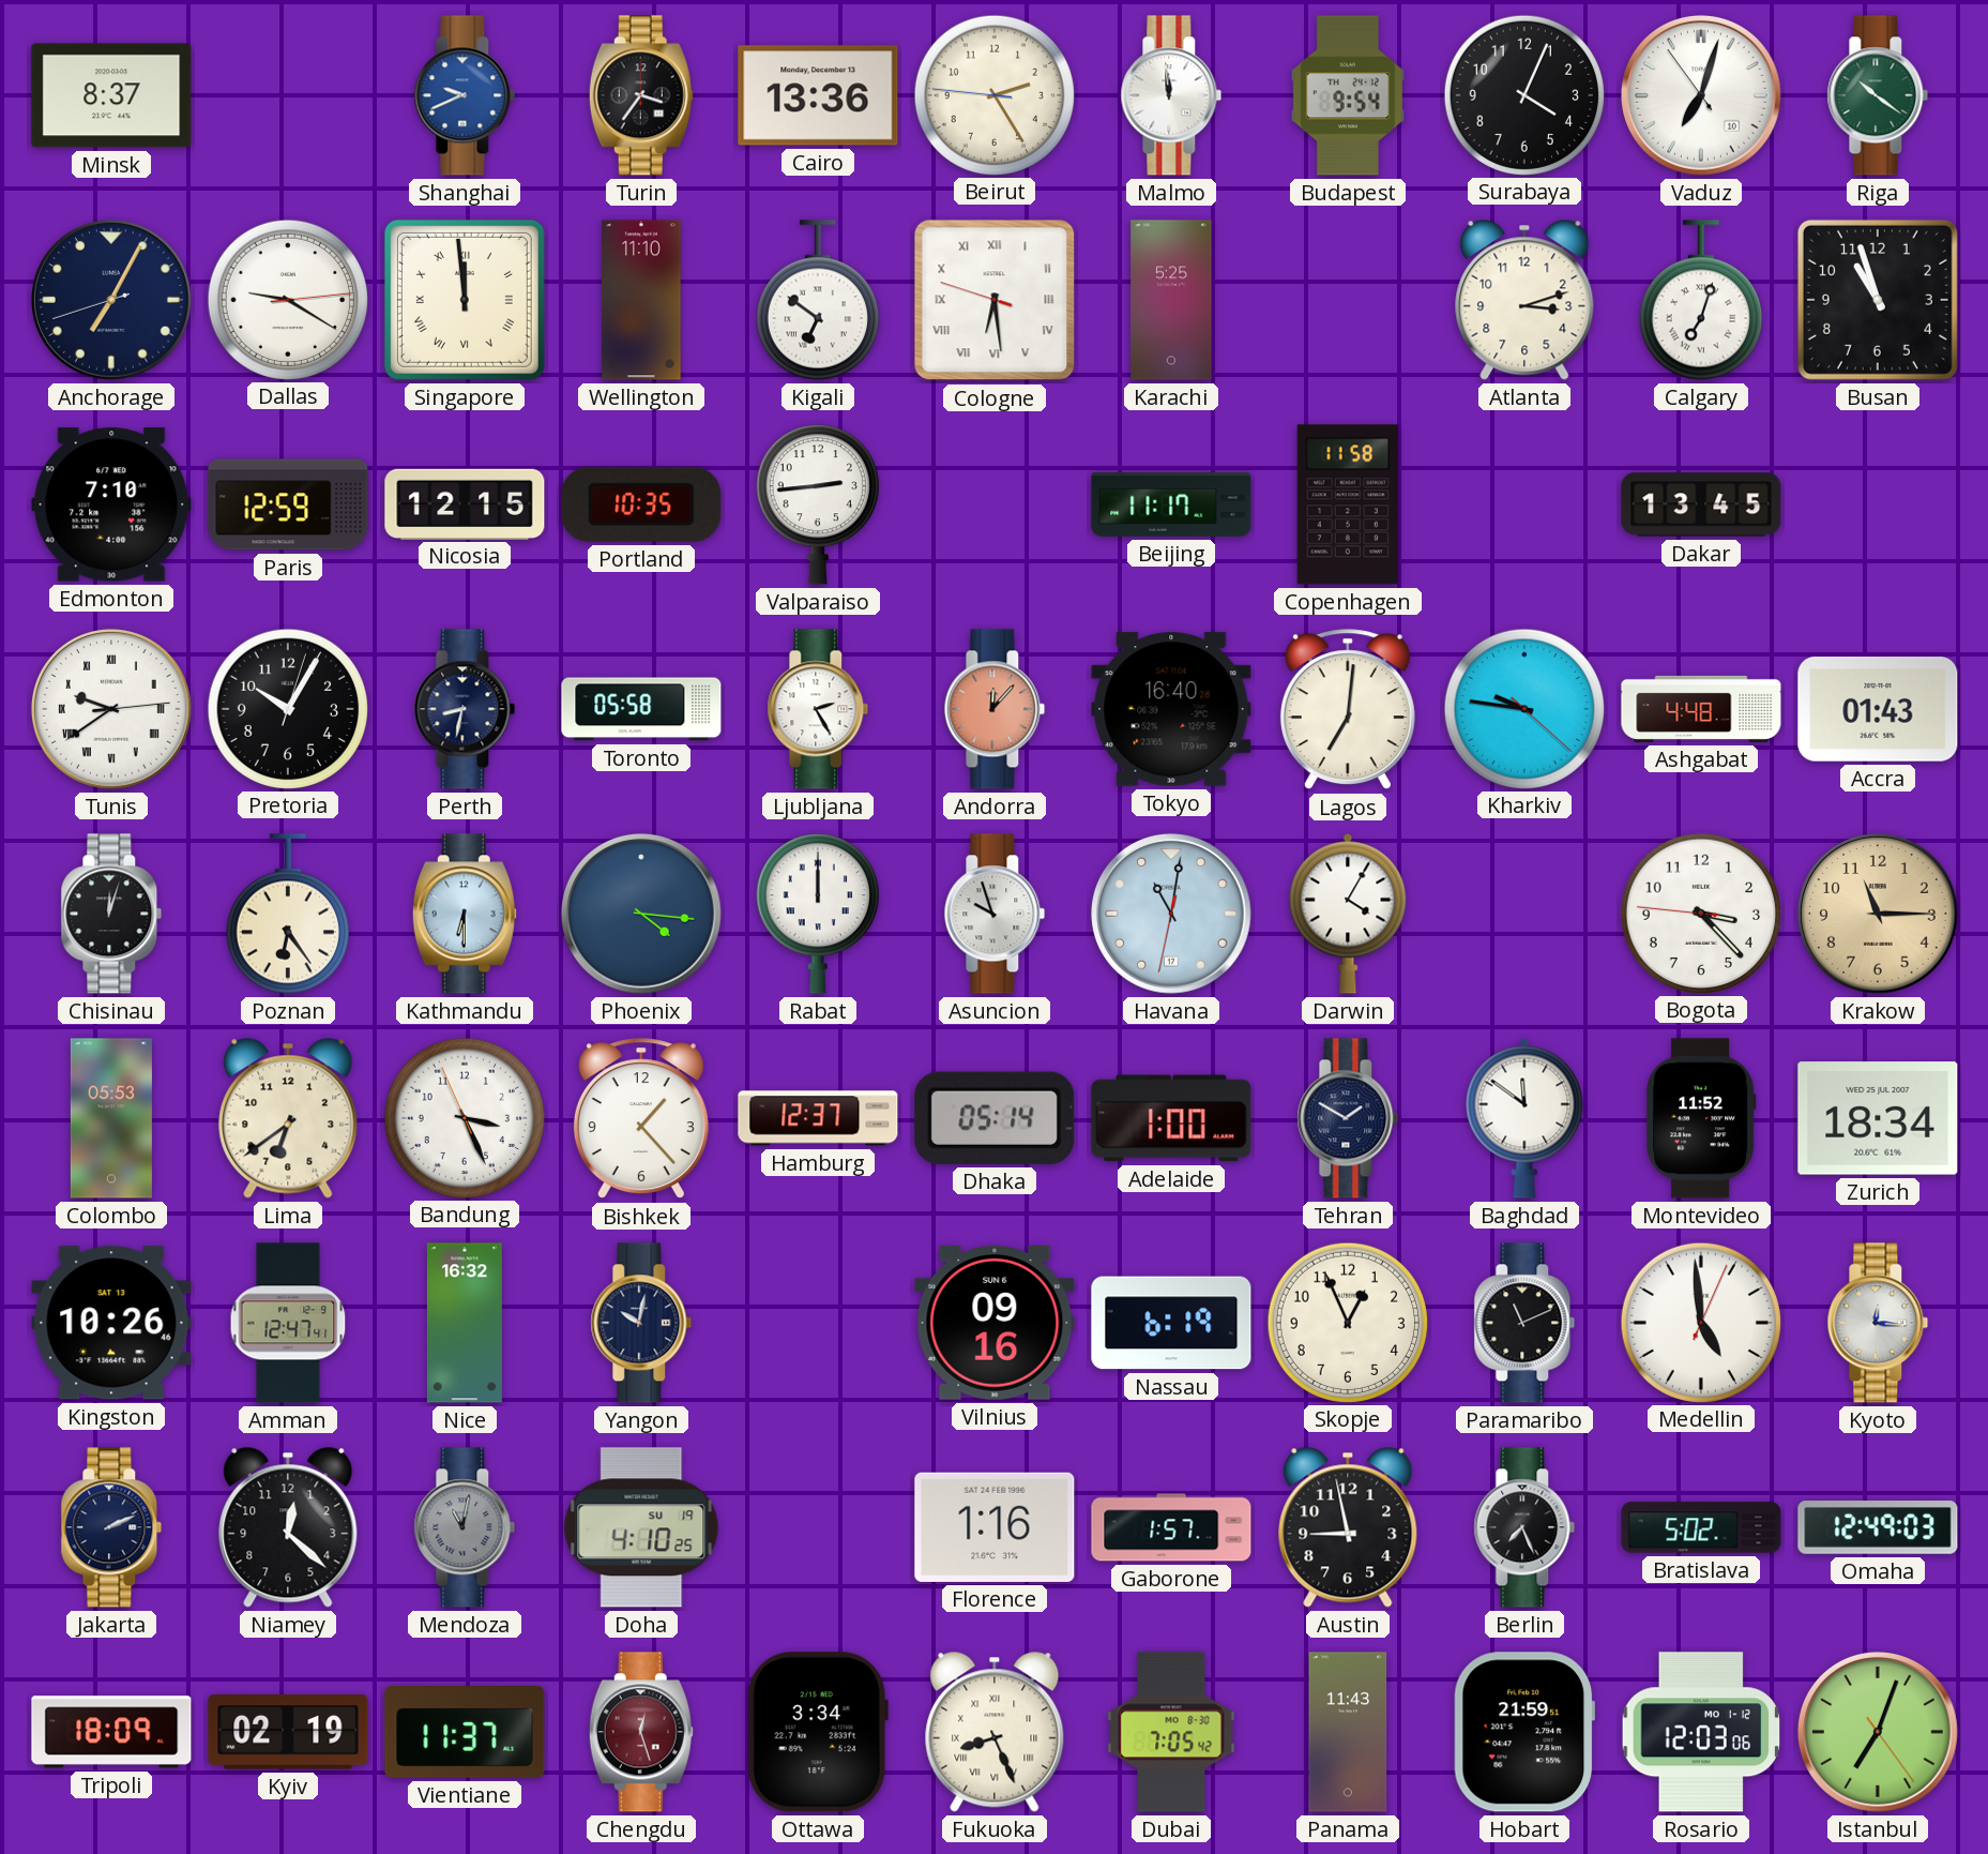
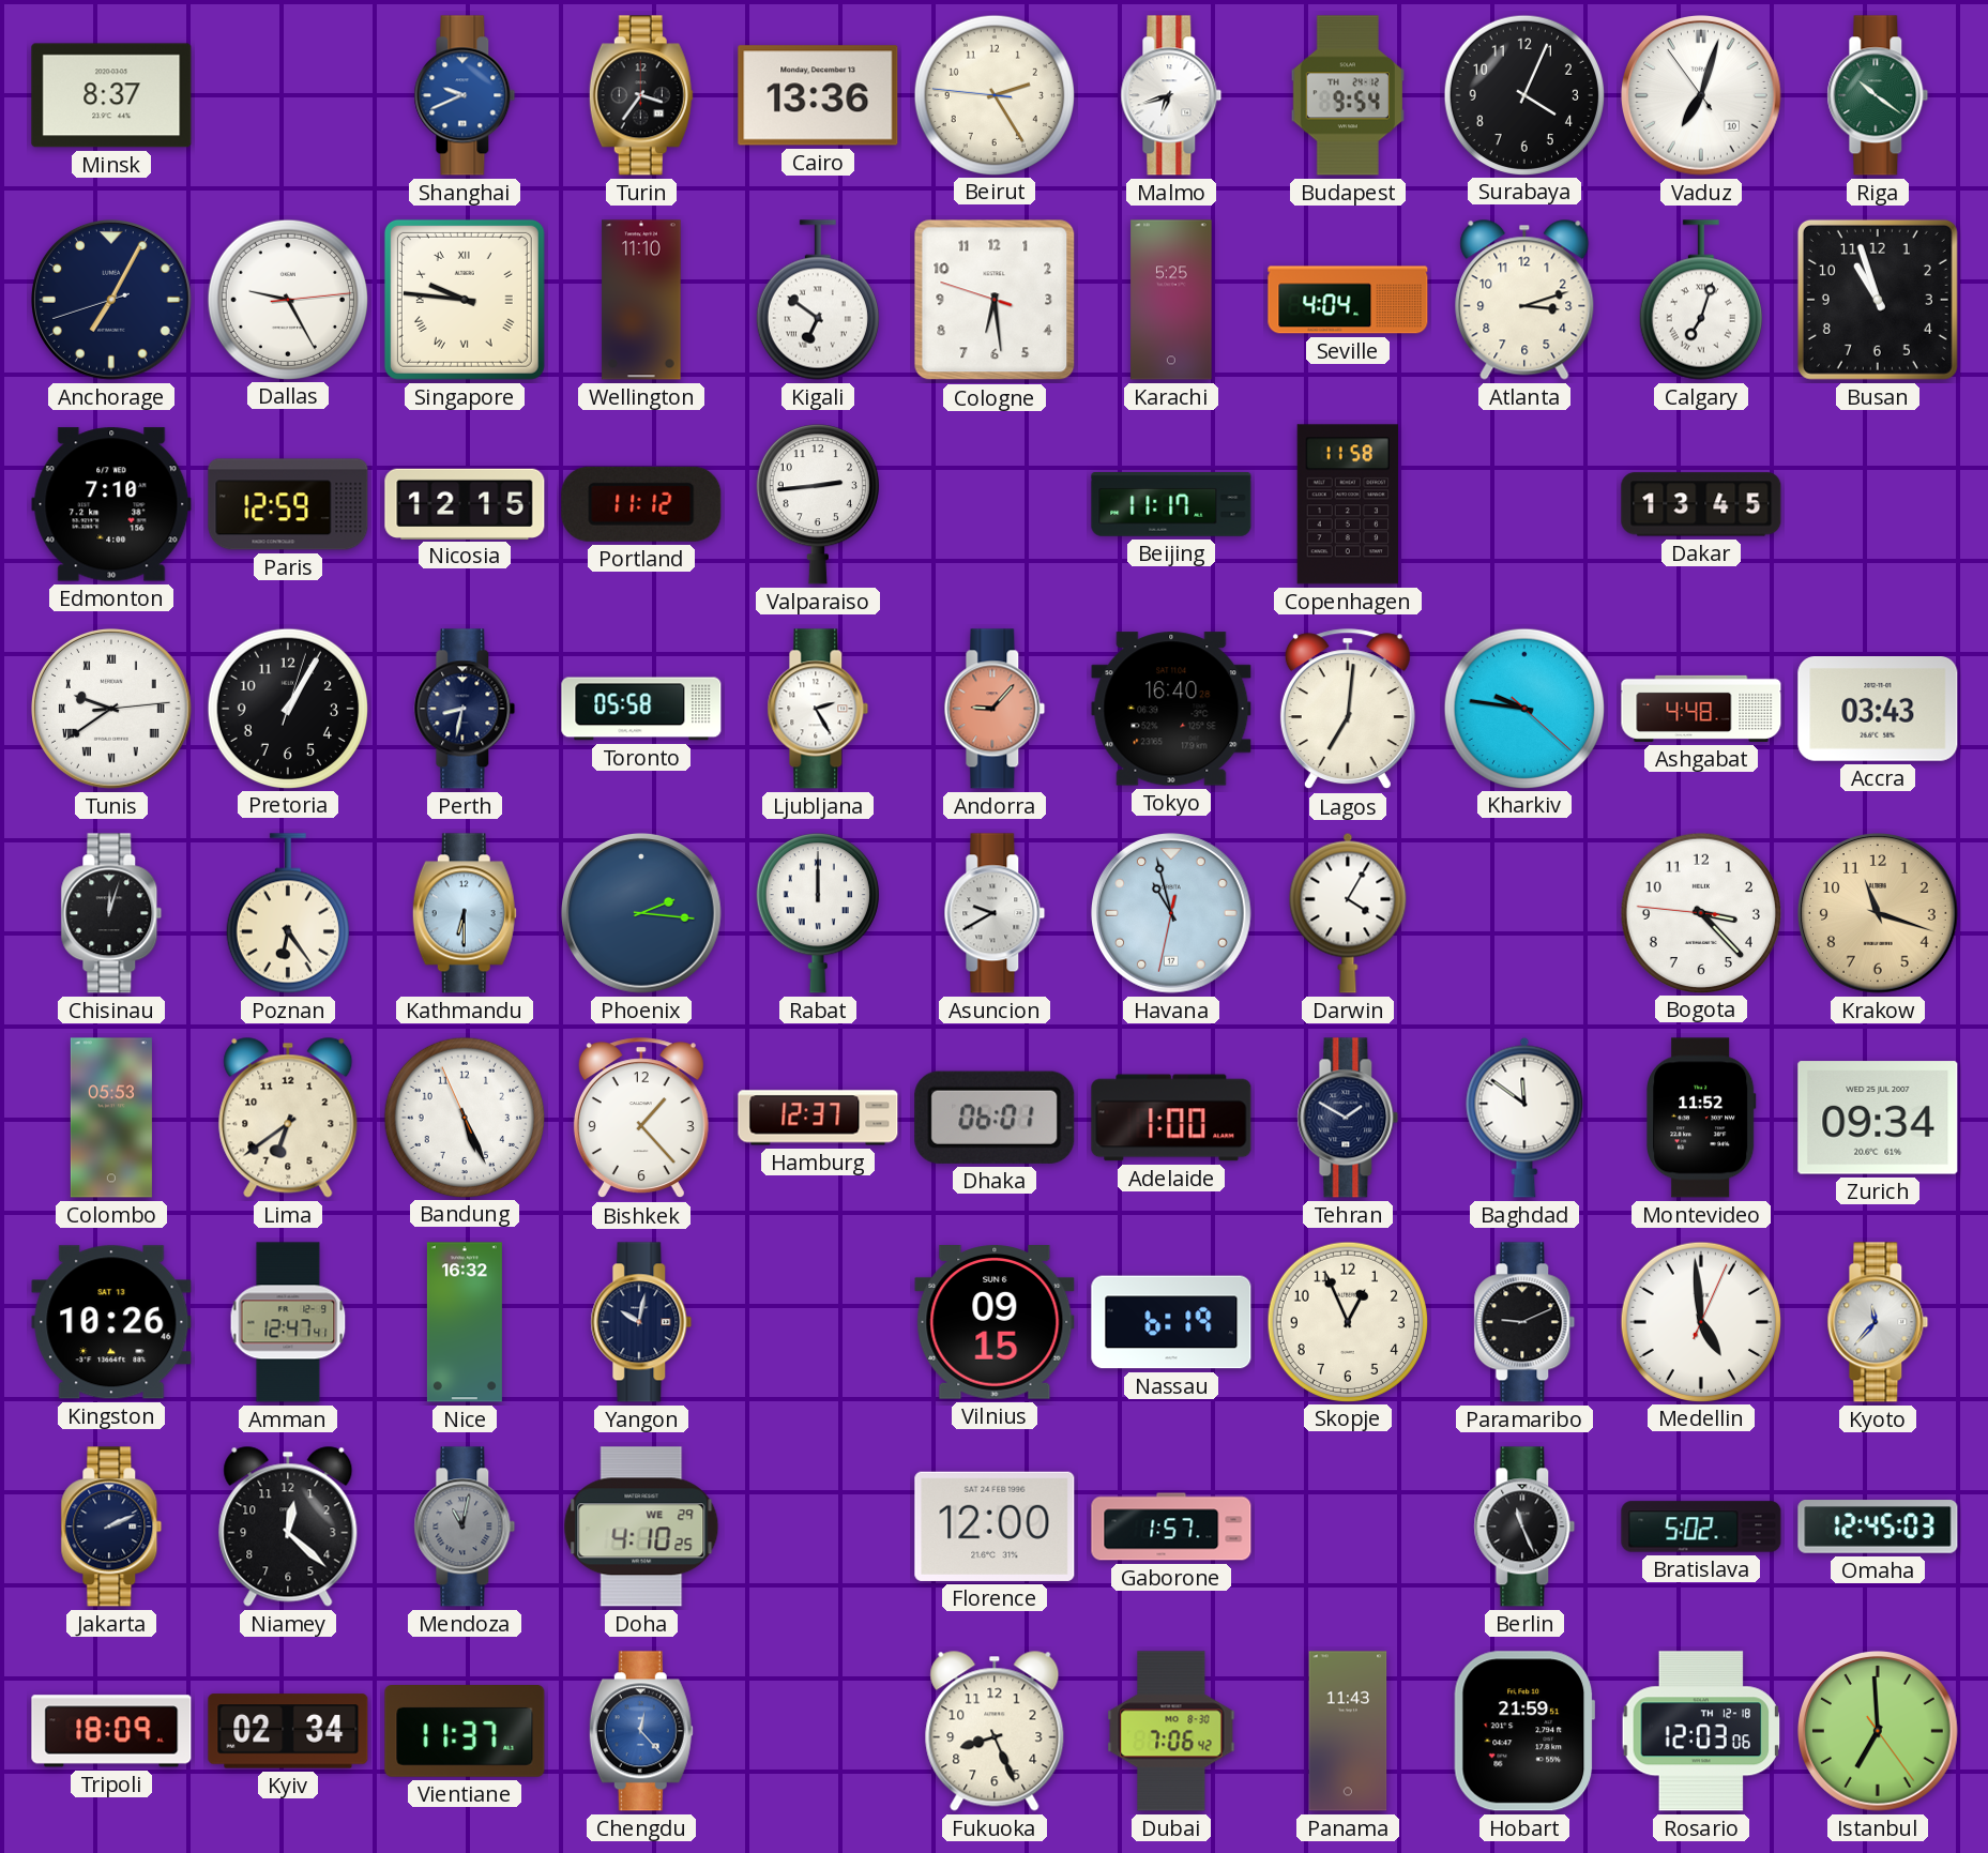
Malmo: 11:59 -> 6:42
Dallas: 9:20 -> 9:25
Singapore: 11:59 -> 9:46
Cologne numerals: Roman -> Arabic
Seville: none -> 4:04
Portland: 10:35 -> 11:12
Pretoria: 10:05 -> 1:05
Andorra: 12:07 -> 9:07
Accra: 01:43 -> 03:43
Phoenix: 4:16 -> 2:16
Asuncion: 9:57 -> 9:40
Havana: 11:01 -> 10:57
Krakow: 11:15 -> 11:18
Bandung: 3:25 -> 5:25
Dhaka: 05:14 -> 06:01
Zurich: 18:34 -> 09:34
Vilnius: 09:16 -> 09:15
Paramaribo: 11:11 -> 9:11
Kyoto: 12:16 -> 11:37
Doha date: SU 19 -> WE 29
Florence: 1:16 -> 12:00
Austin: 8:58 -> none
Berlin: 7:26 -> 11:26
Omaha: 12:49 -> 12:45
Kyiv: 02:19 -> 02:34
Chengdu: 12:27 -> 12:23
Chengdu dial: burgundy -> blue
Ottawa: 3:34 -> none
Fukuoka numerals: Roman -> Arabic
Dubai: 7:05 -> 7:06
Rosario date: MO 1-12 -> TH 12-18
Istanbul: 7:03 -> 6:59
